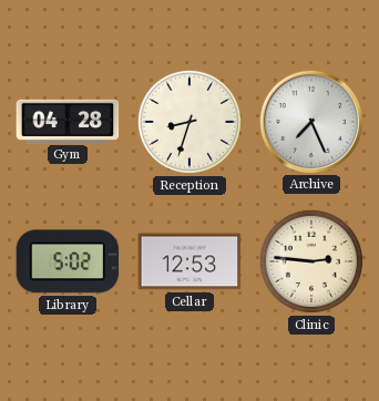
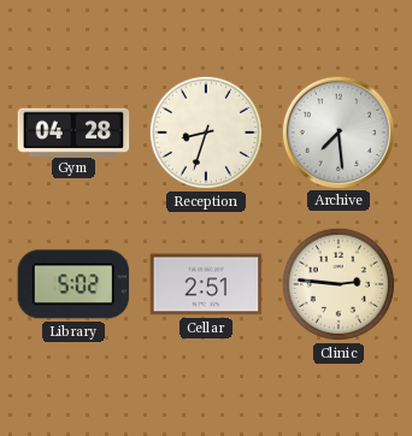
Archive: 7:26 -> 7:29
Cellar: 12:53 -> 2:51
